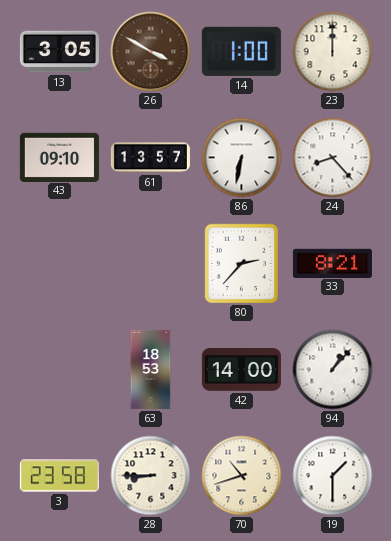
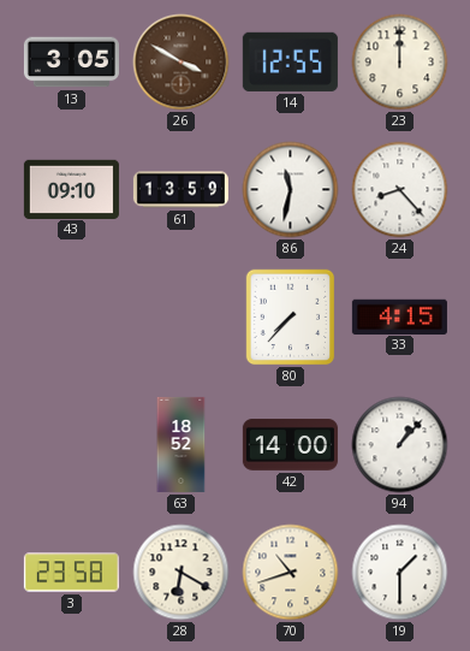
14: 1:00 -> 12:55
61: 13:57 -> 13:59
86: 6:32 -> 11:32
80: 2:37 -> 7:37
33: 8:21 -> 4:15
63: 18:53 -> 18:52
28: 8:45 -> 6:20
